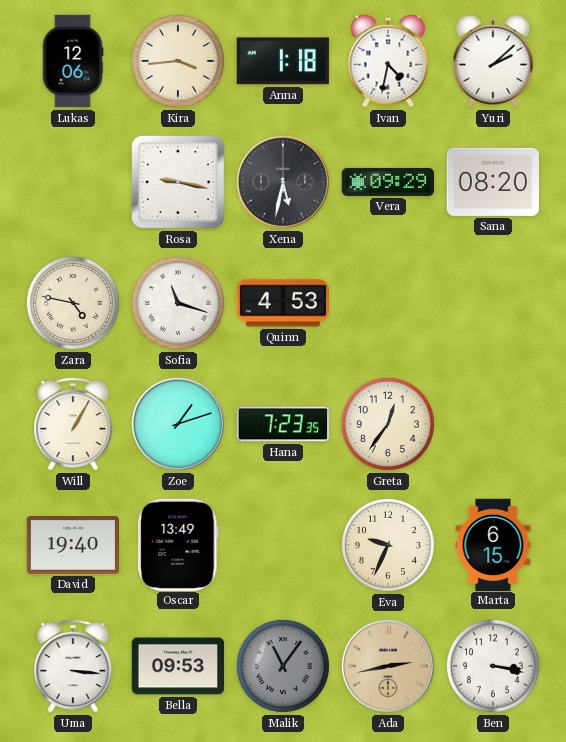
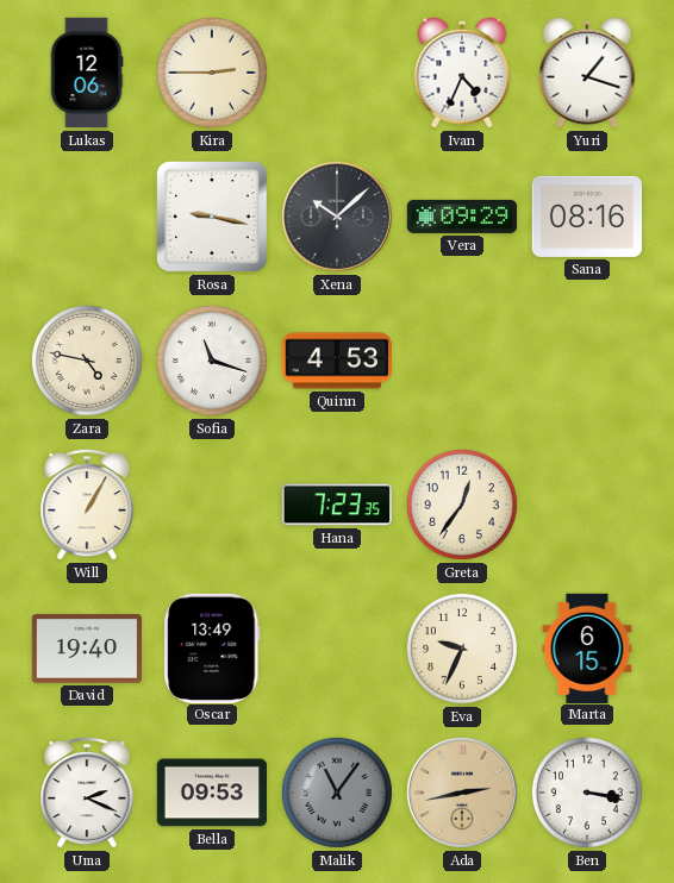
Kira: 3:44 -> 2:45
Anna: 1:18 -> none
Ivan: 4:32 -> 4:34
Yuri: 2:08 -> 1:18
Xena: 5:32 -> 10:08
Sana: 08:20 -> 08:16
Zoe: 1:12 -> none
Uma: 3:16 -> 2:19
